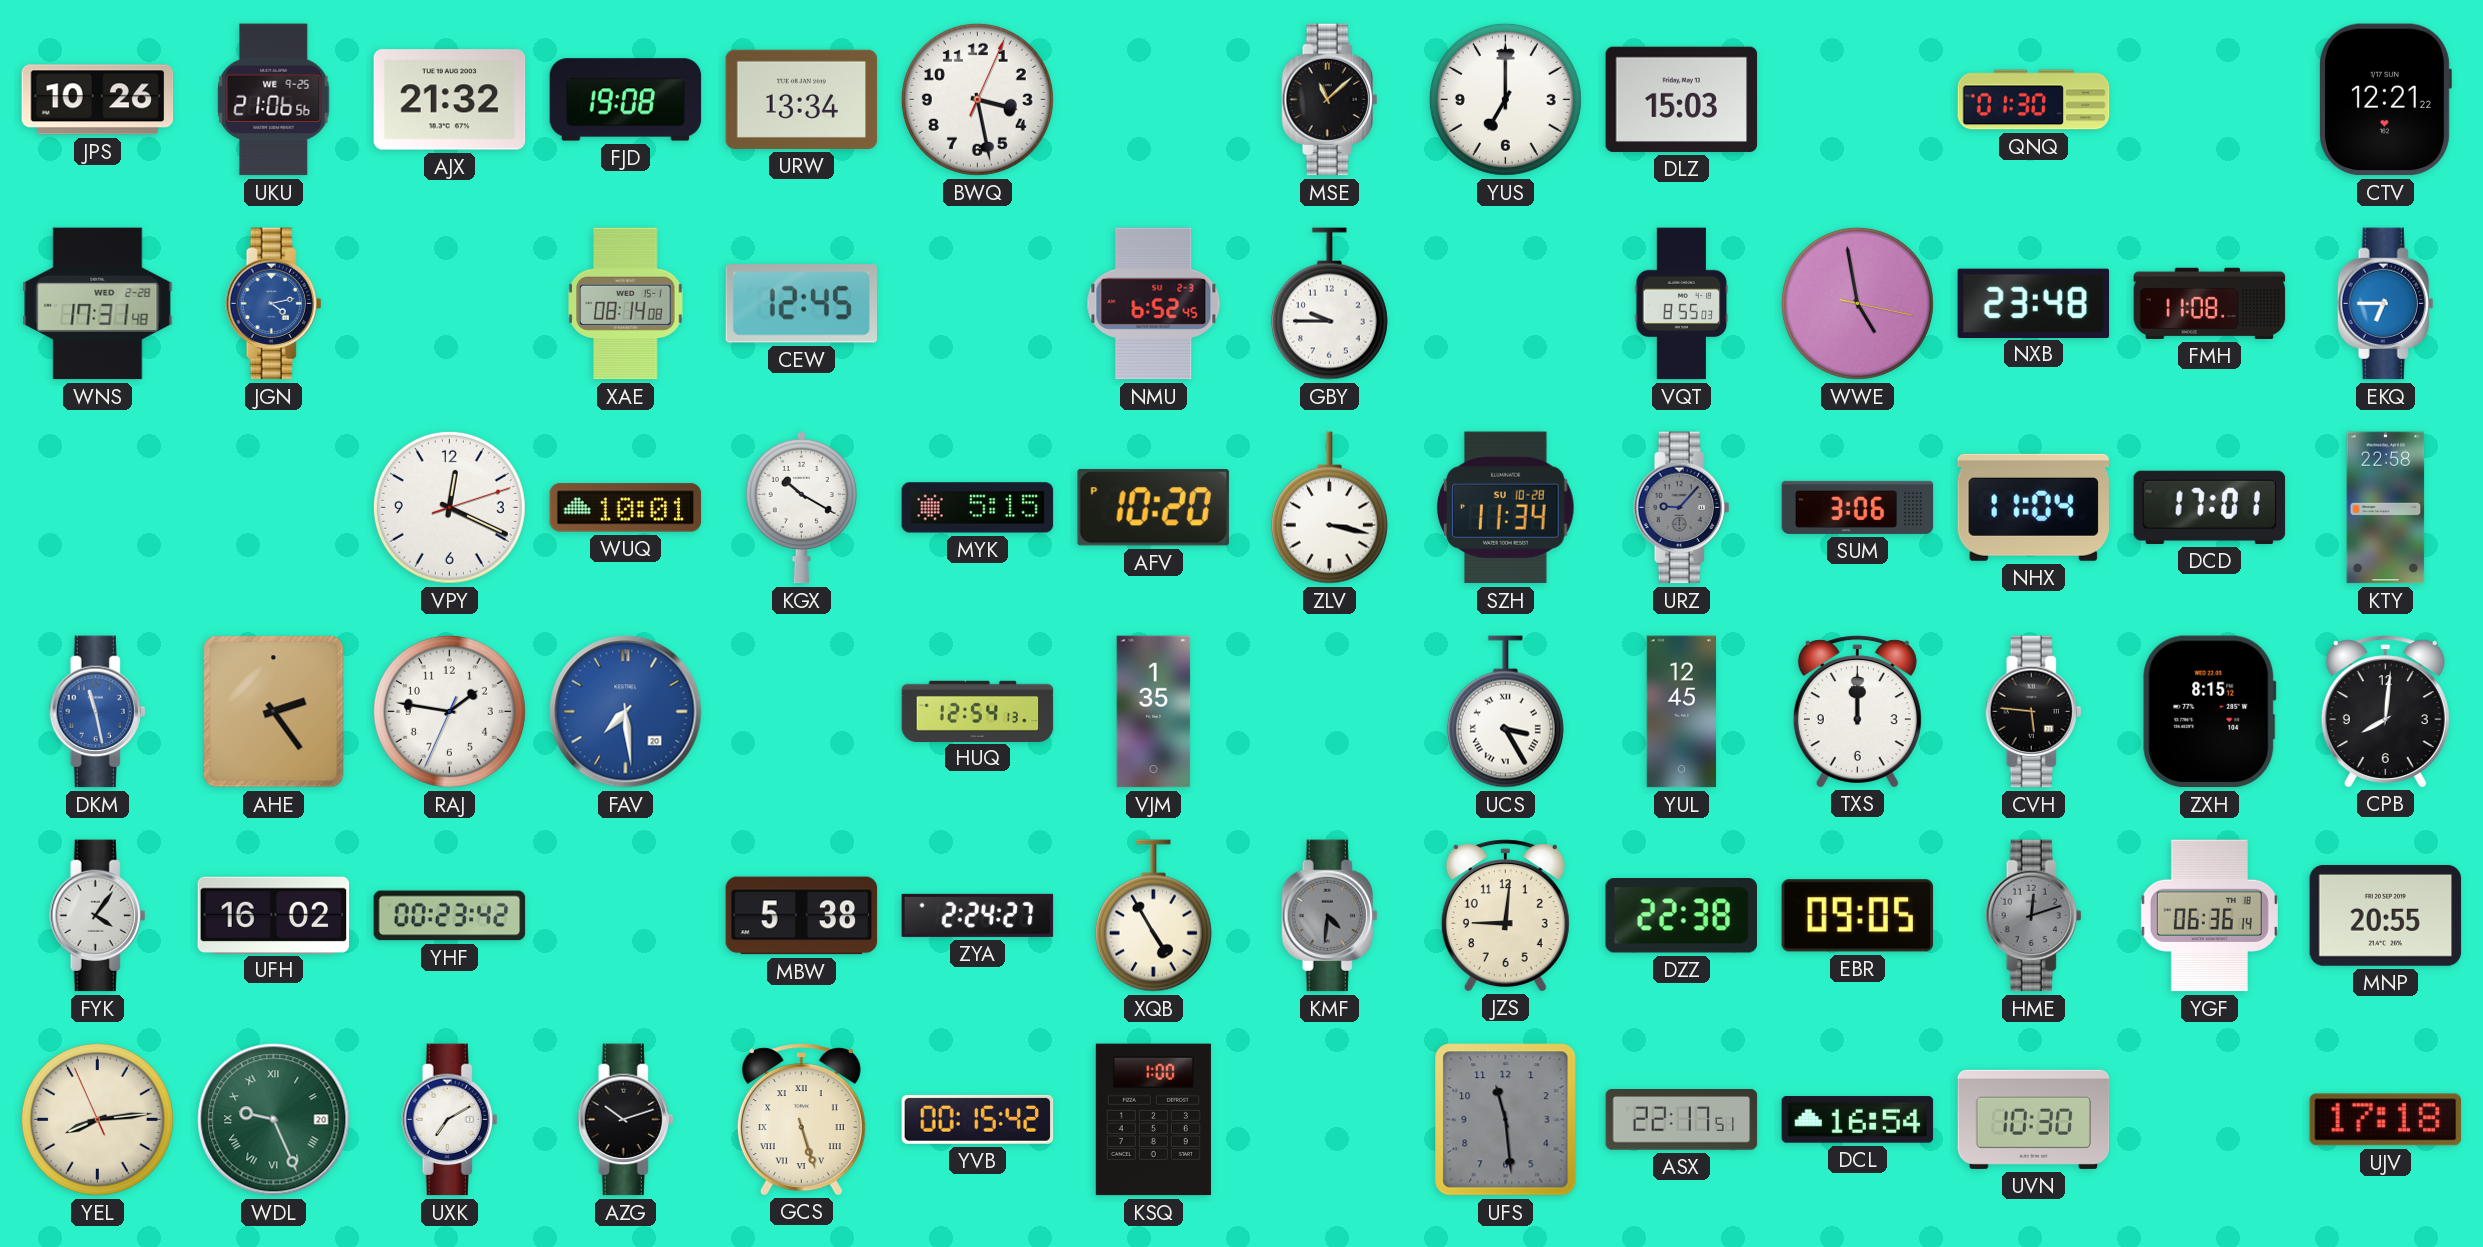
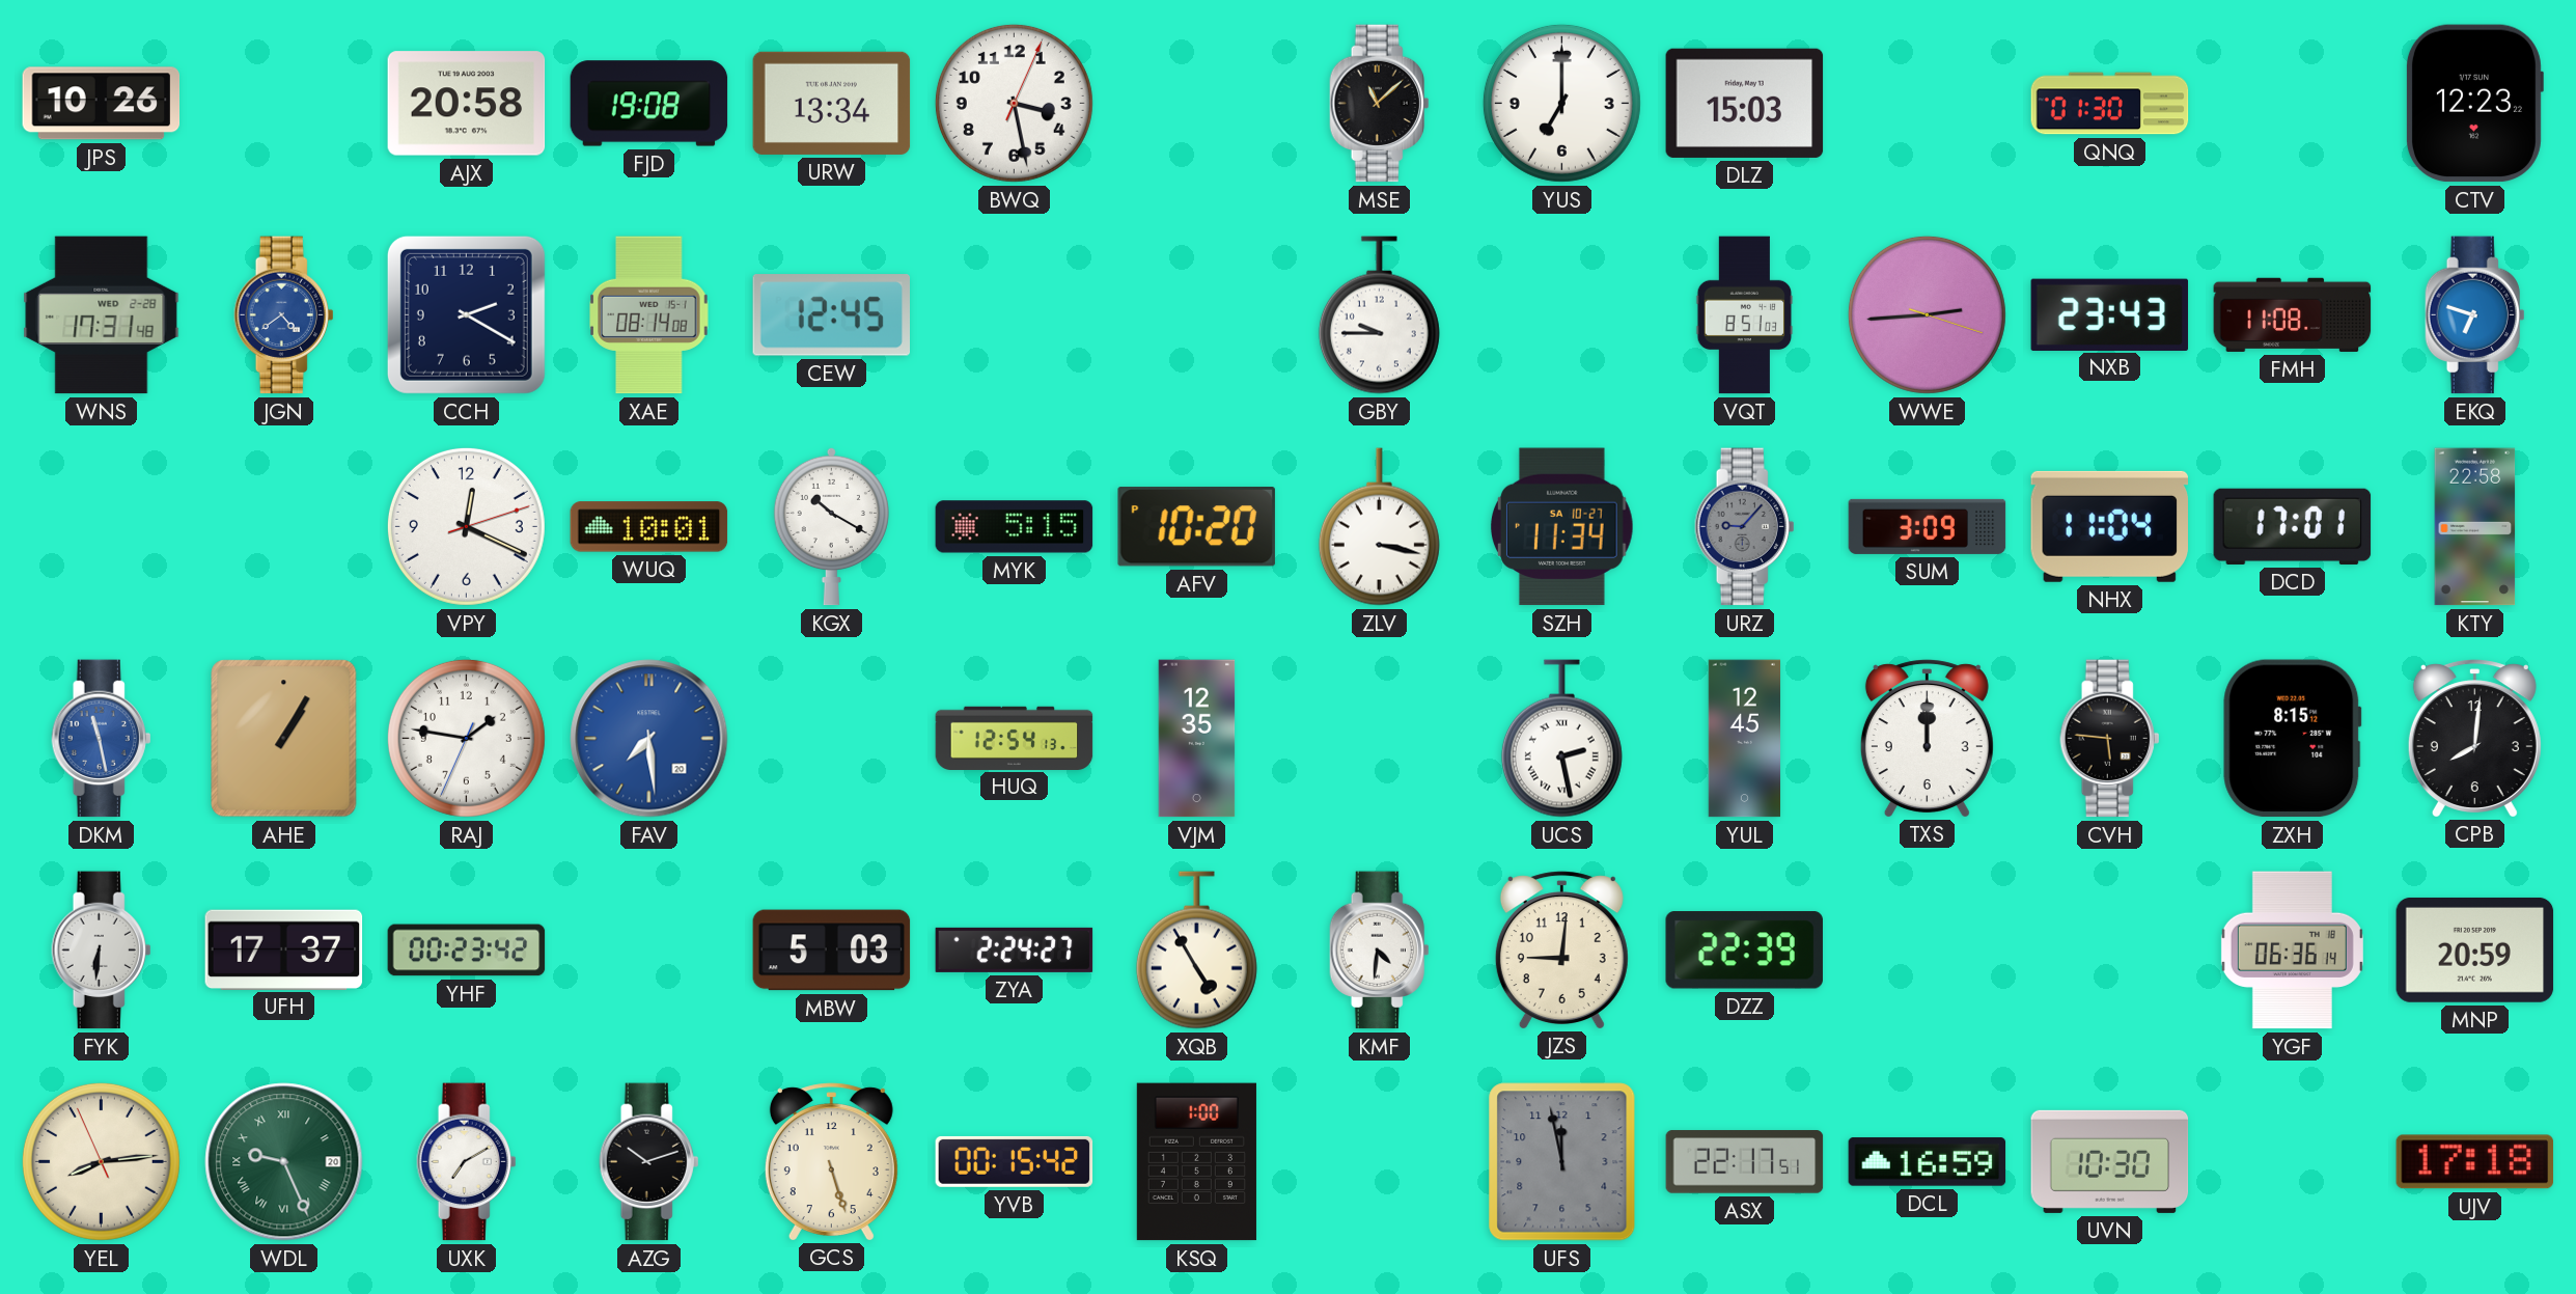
UKU: 21:06 -> none
AJX: 21:32 -> 20:58
CTV: 12:21 -> 12:23
JGN: 4:13 -> 4:39
CCH: none -> 2:20
NMU: 6:52 -> none
VQT: 8:55 -> 8:51
WWE: 4:58 -> 2:44
NXB: 23:48 -> 23:43
EKQ: 6:45 -> 6:48
SZH date: SU 10-28 -> SA 10-27
SUM: 3:06 -> 3:09
AHE: 2:24 -> 1:05
VJM: 1:35 -> 12:35
UCS: 3:25 -> 2:28
FYK: 4:06 -> 6:31
UFH: 16:02 -> 17:37
MBW: 5:38 -> 5:03
KMF dial: grey -> white
DZZ: 22:38 -> 22:39
EBR: 09:05 -> none
HME: 12:12 -> none
MNP: 20:55 -> 20:59
GCS numerals: Roman -> Arabic
UFS: 11:29 -> 11:58
DCL: 16:54 -> 16:59
